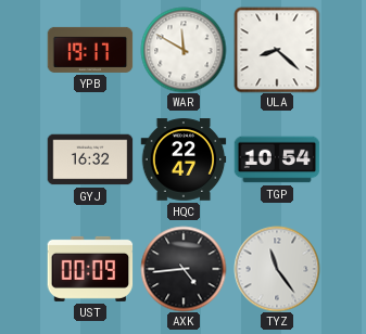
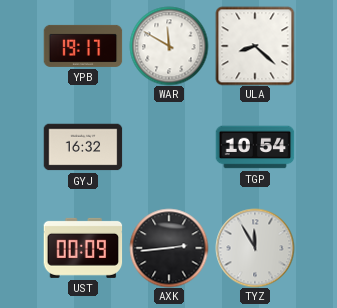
HQC: 22:47 -> none
AXK: 4:44 -> 2:44
TYZ: 11:24 -> 11:55
